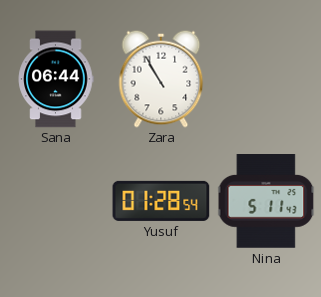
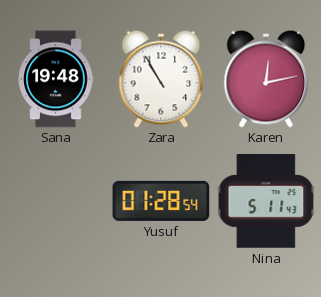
Sana: 06:44 -> 19:48
Karen: none -> 12:13
